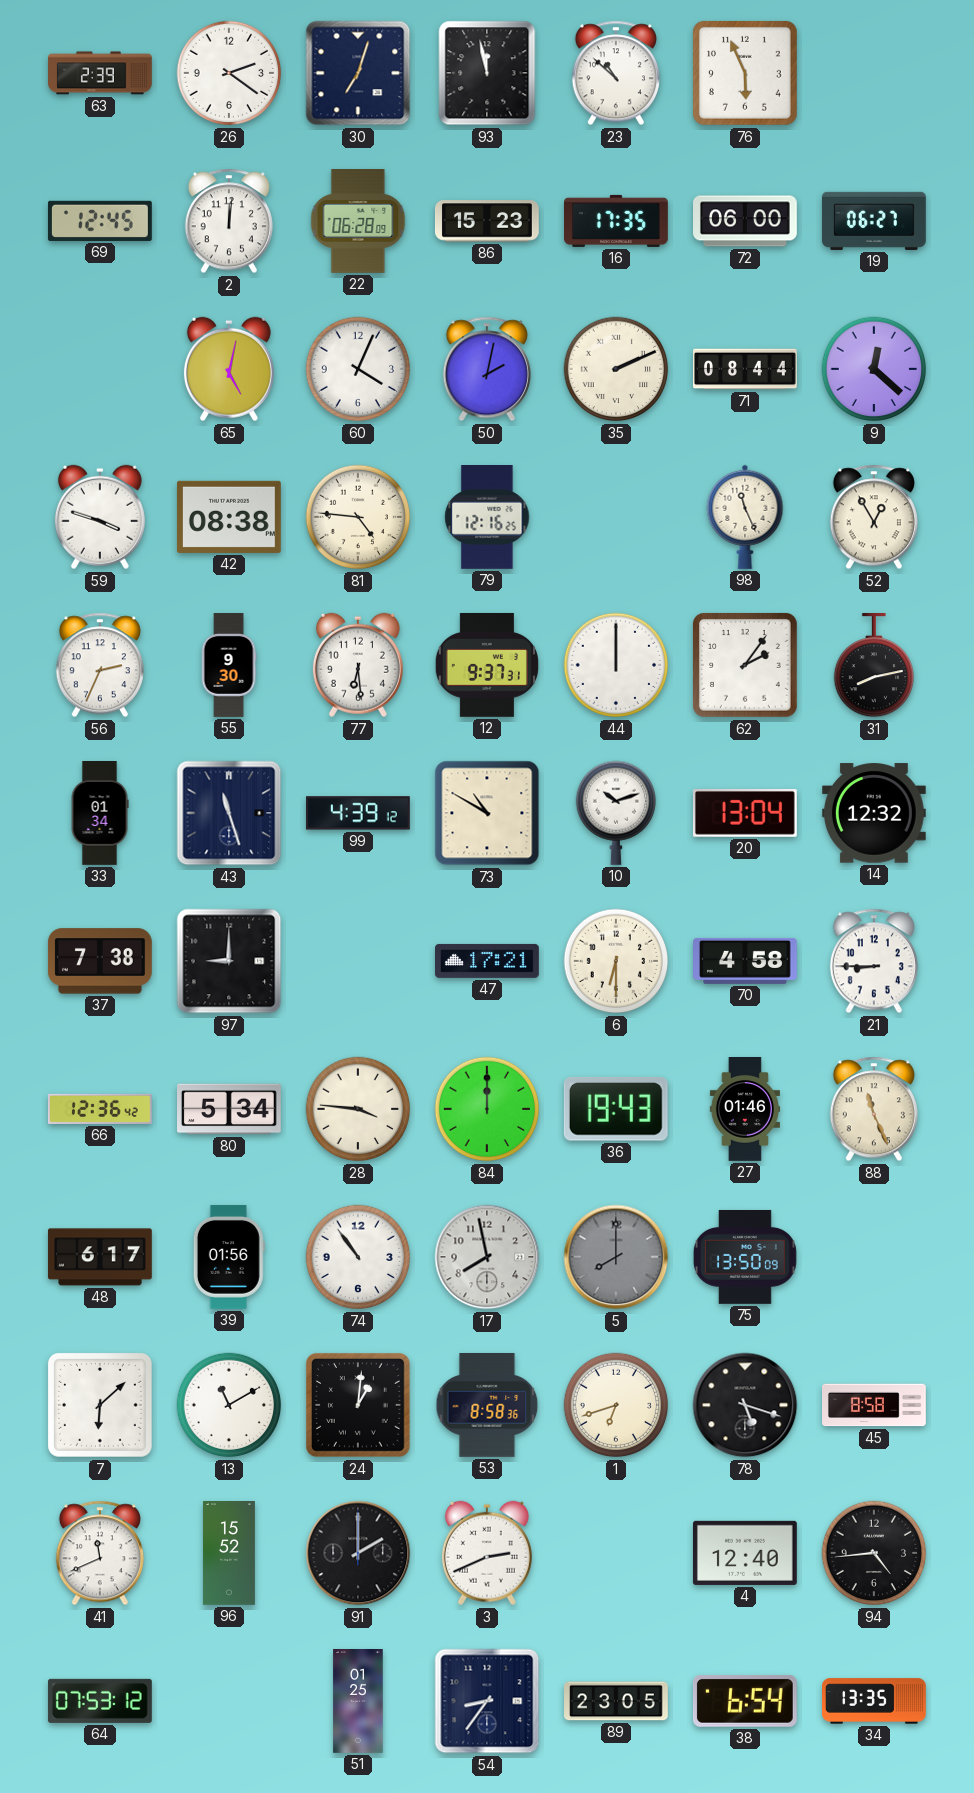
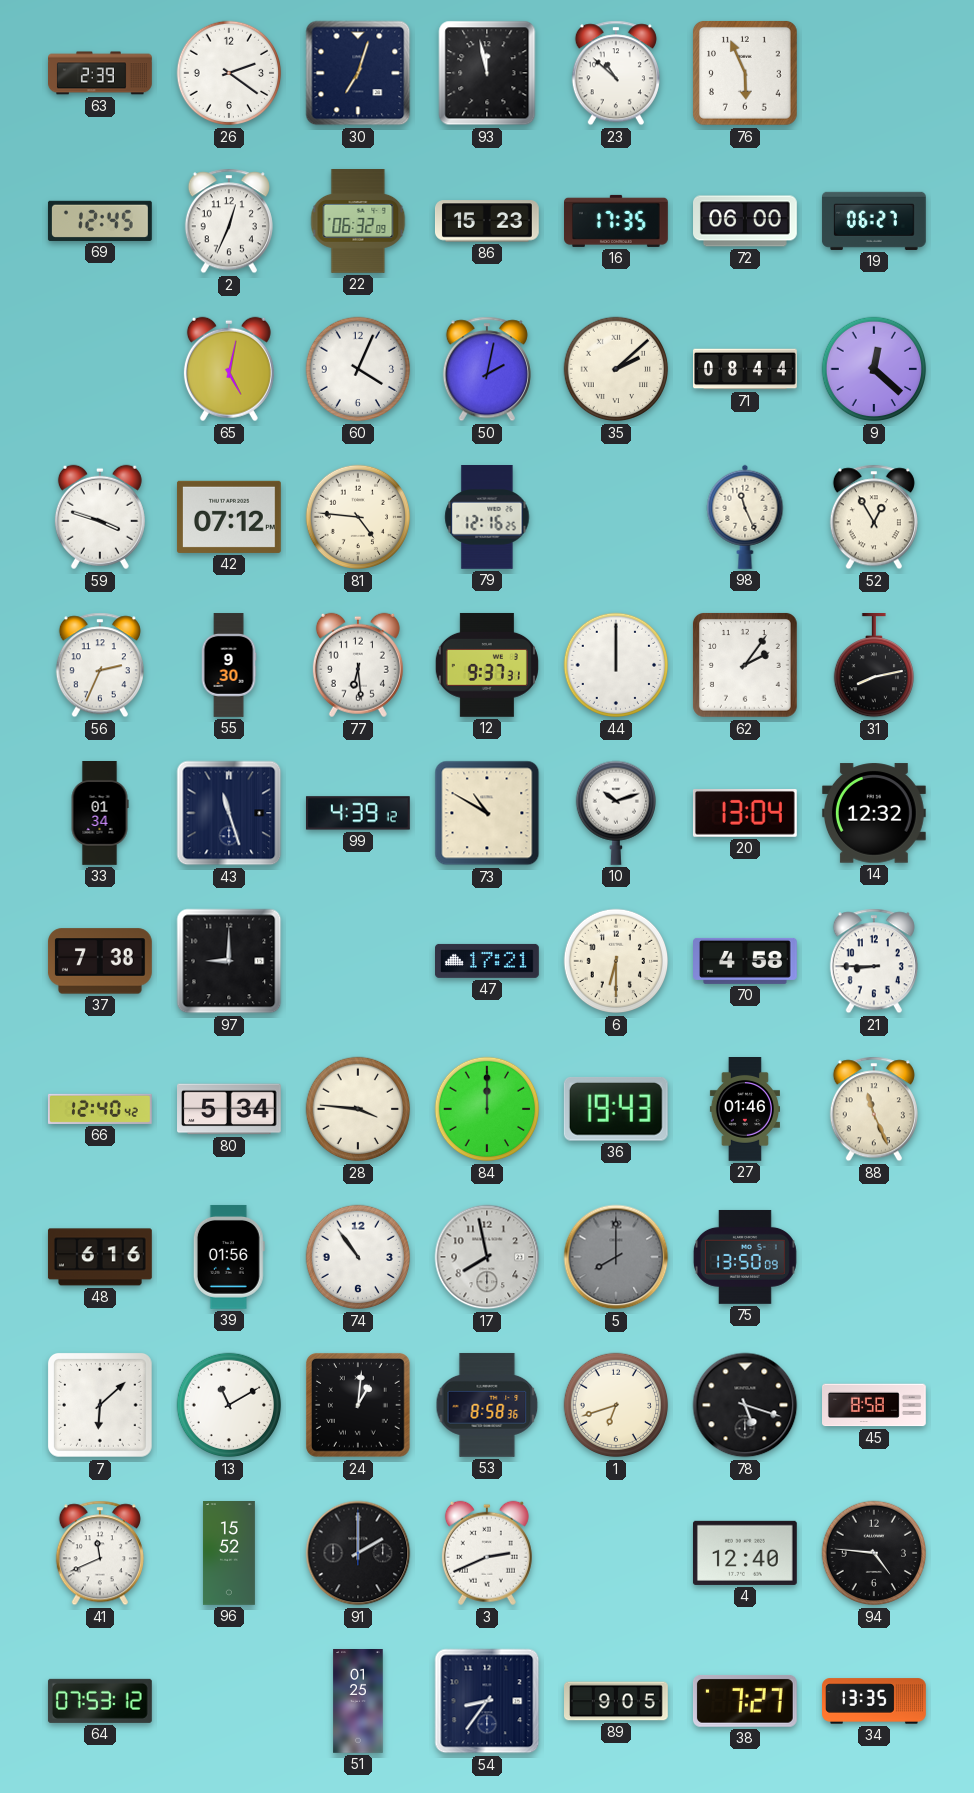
2: 12:01 -> 12:34
22: 06:28 -> 06:32
35: 2:11 -> 2:08
42: 08:38 -> 07:12
66: 12:36 -> 12:40
48: 6:17 -> 6:16
94: 4:44 -> 4:46
89: 23:05 -> 9:05
38: 6:54 -> 7:27
